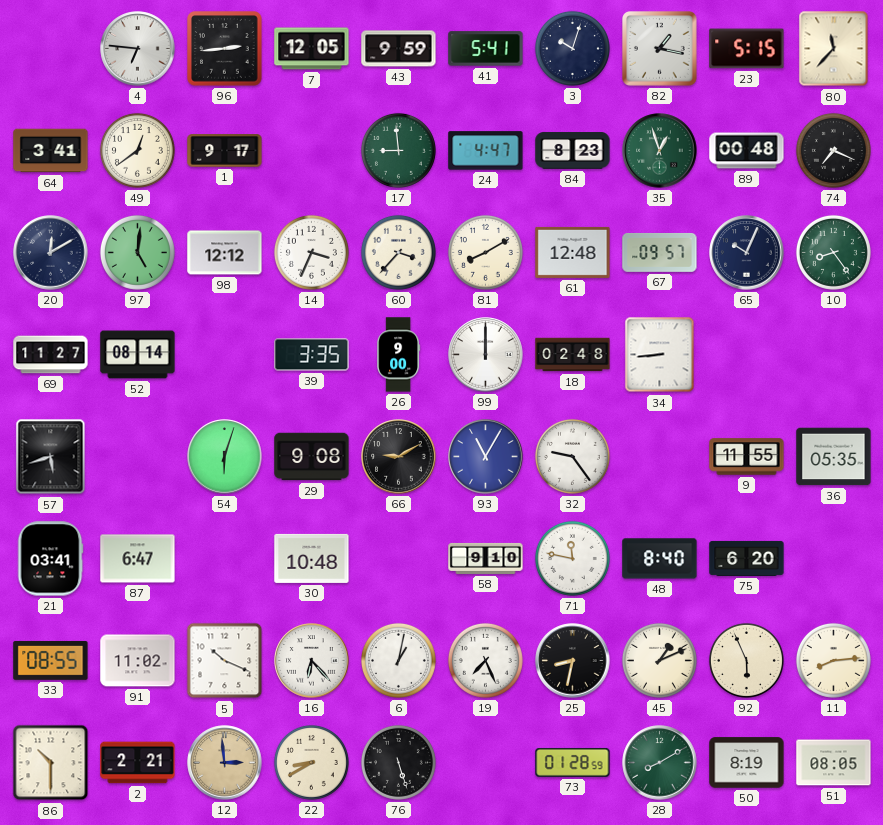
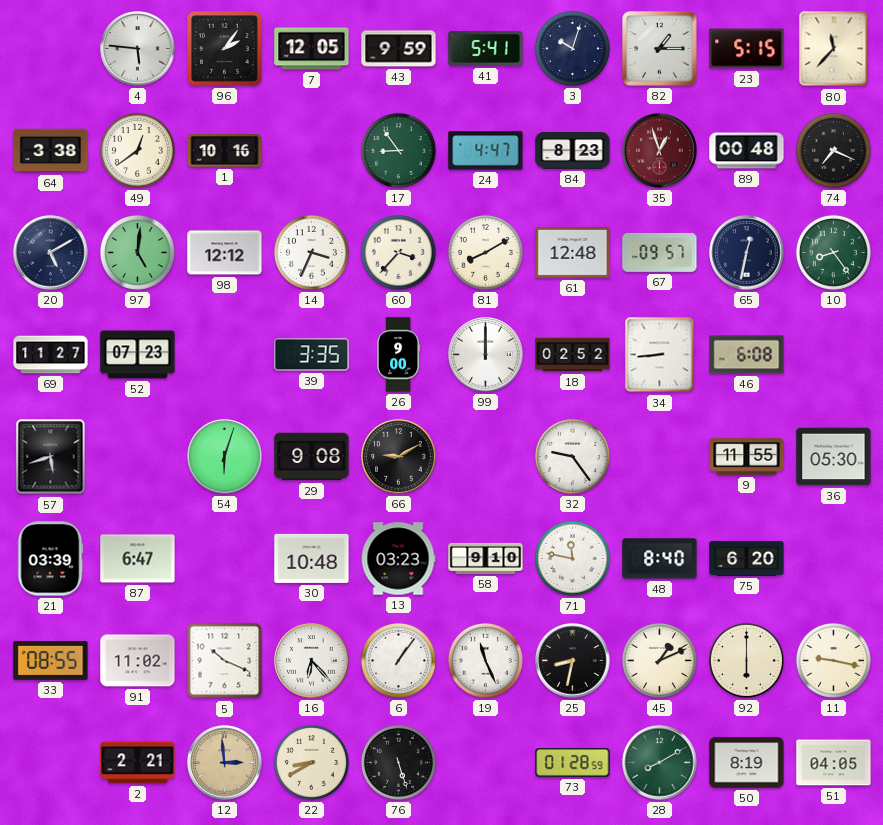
4: 6:46 -> 5:46
96: 2:44 -> 2:06
82: 1:17 -> 1:15
64: 3:41 -> 3:38
1: 9:17 -> 10:16
17: 8:59 -> 8:54
35 dial: green -> burgundy
20: 12:10 -> 5:10
65: 10:04 -> 12:32
52: 08:14 -> 07:23
18: 02:48 -> 02:52
46: none -> 6:08
93: 11:05 -> none
36: 05:35 -> 05:30
21: 03:41 -> 03:39
13: none -> 03:23
6: 1:02 -> 1:06
19: 7:26 -> 11:26
92: 5:56 -> 6:00
11: 8:14 -> 9:17
86: 10:30 -> none
51: 08:05 -> 04:05
